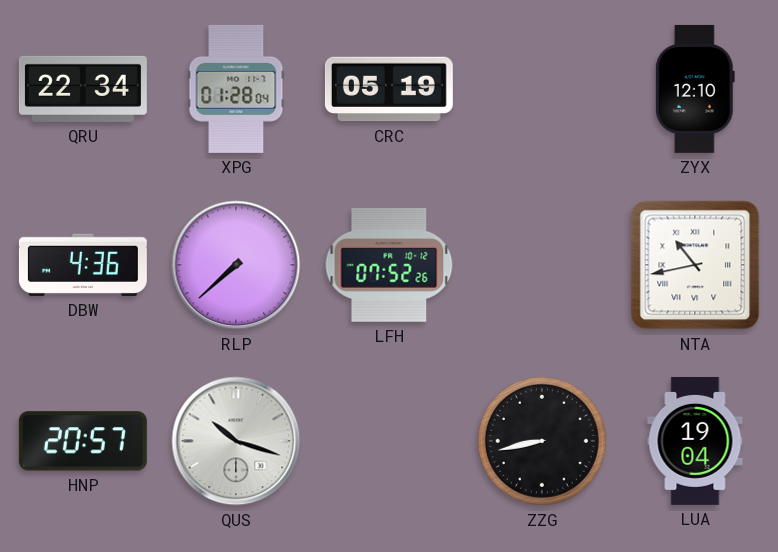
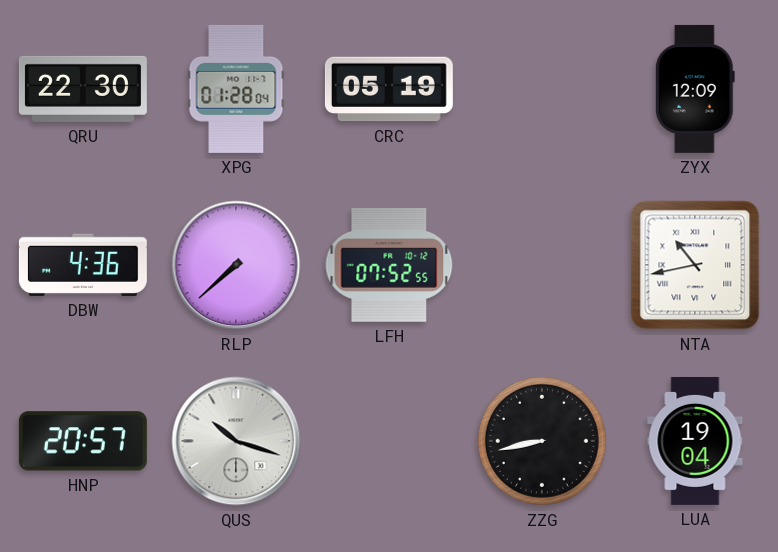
QRU: 22:34 -> 22:30
ZYX: 12:10 -> 12:09
LFH: 07:52:26 -> 07:52:55
